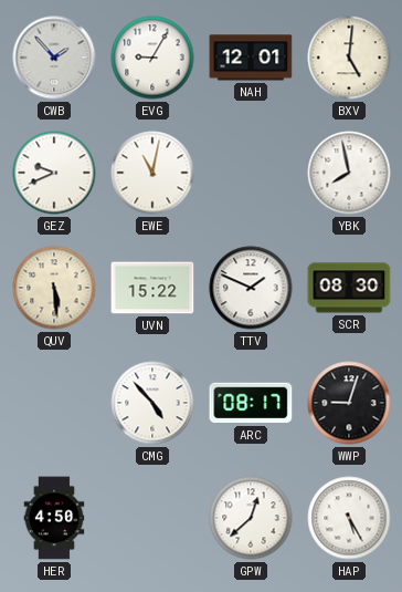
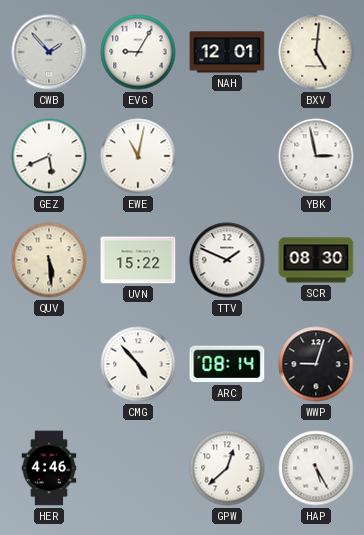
GEZ: 9:41 -> 5:41
YBK: 7:58 -> 2:58
ARC: 08:17 -> 08:14
HER: 4:50 -> 4:46
